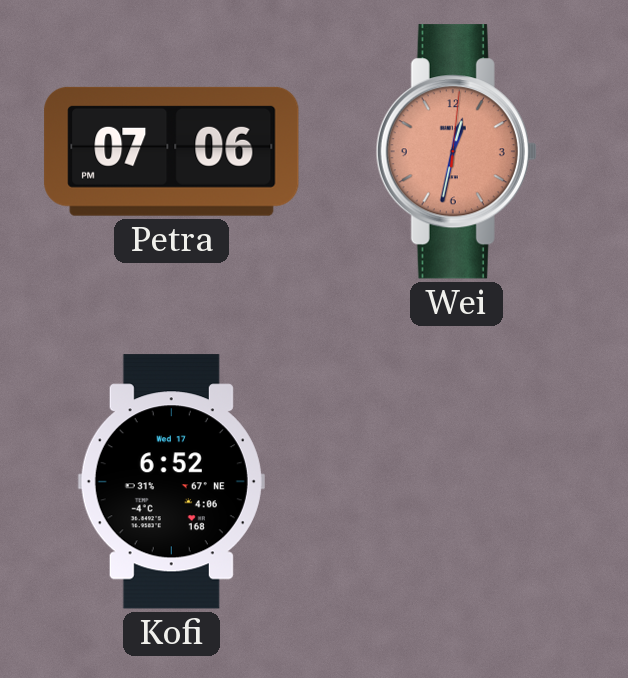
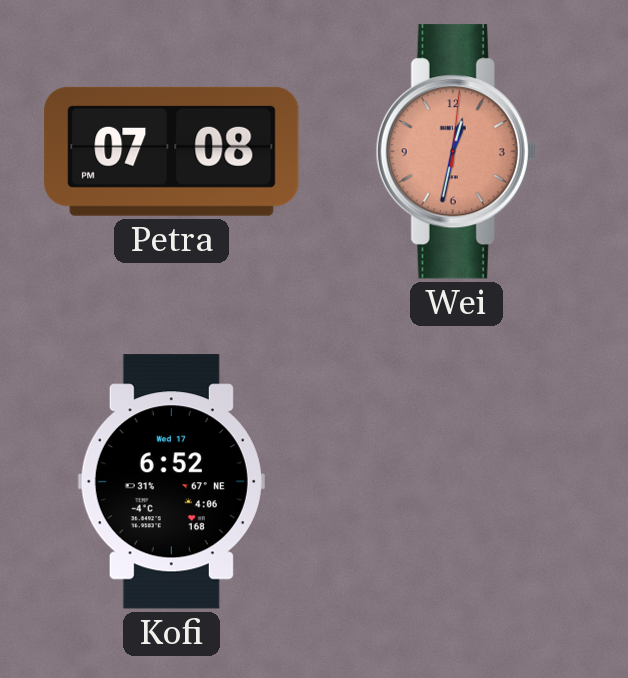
Petra: 07:06 -> 07:08
